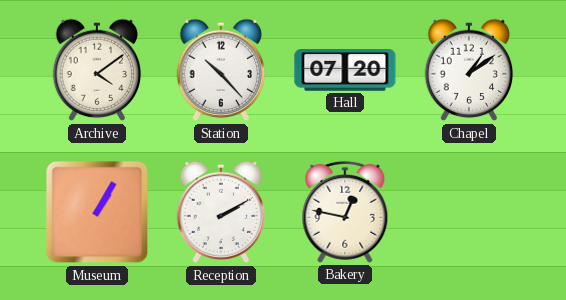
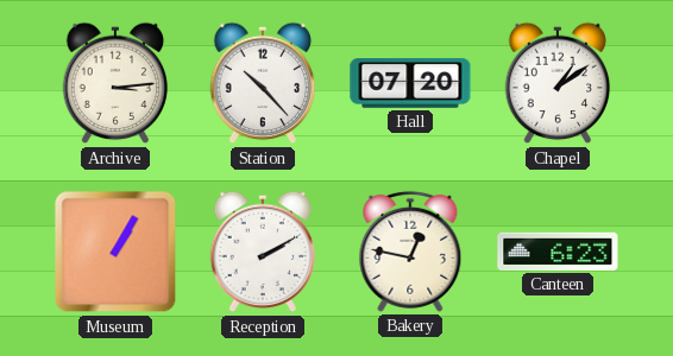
Archive: 4:09 -> 3:14
Canteen: none -> 6:23
